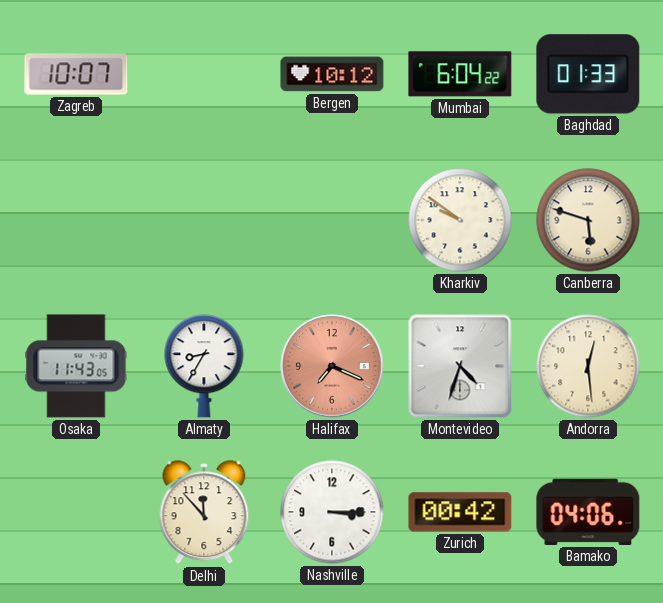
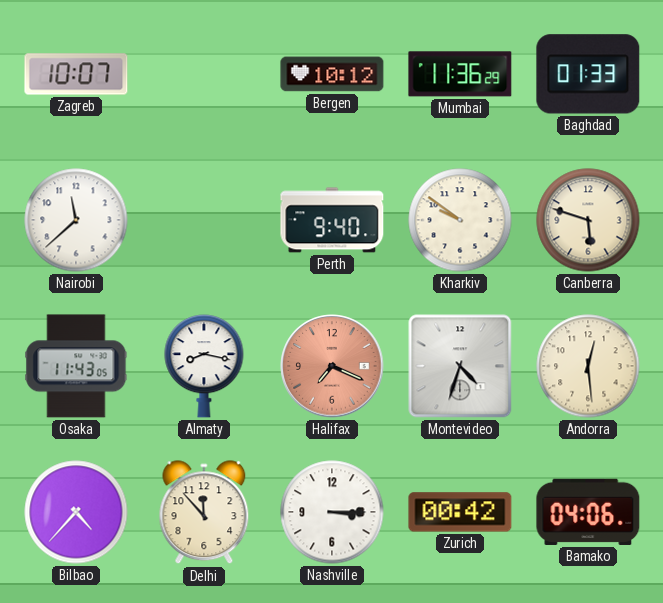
Mumbai: 6:04 -> 11:36
Nairobi: none -> 11:38
Perth: none -> 9:40
Almaty: 8:35 -> 8:17
Bilbao: none -> 4:37
